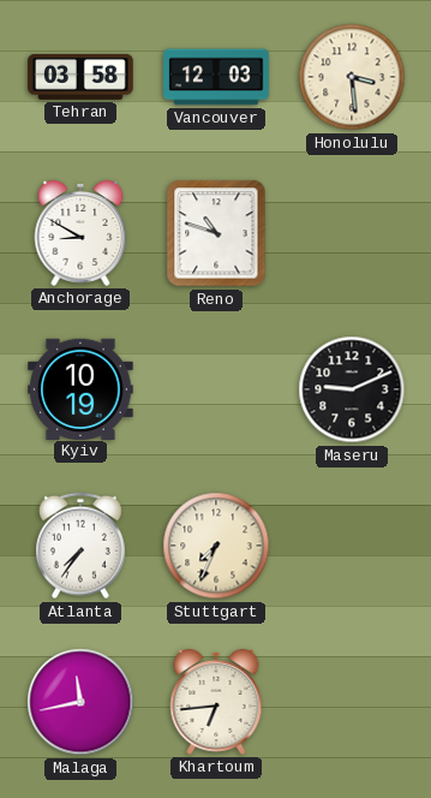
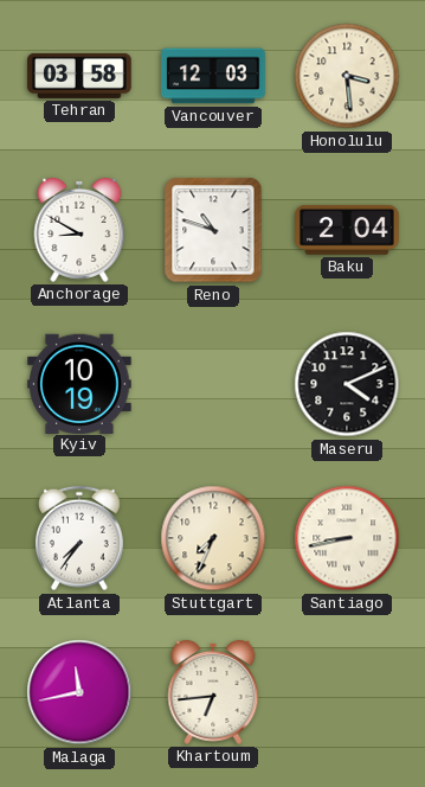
Baku: none -> 2:04
Maseru: 9:11 -> 4:11
Santiago: none -> 8:43
